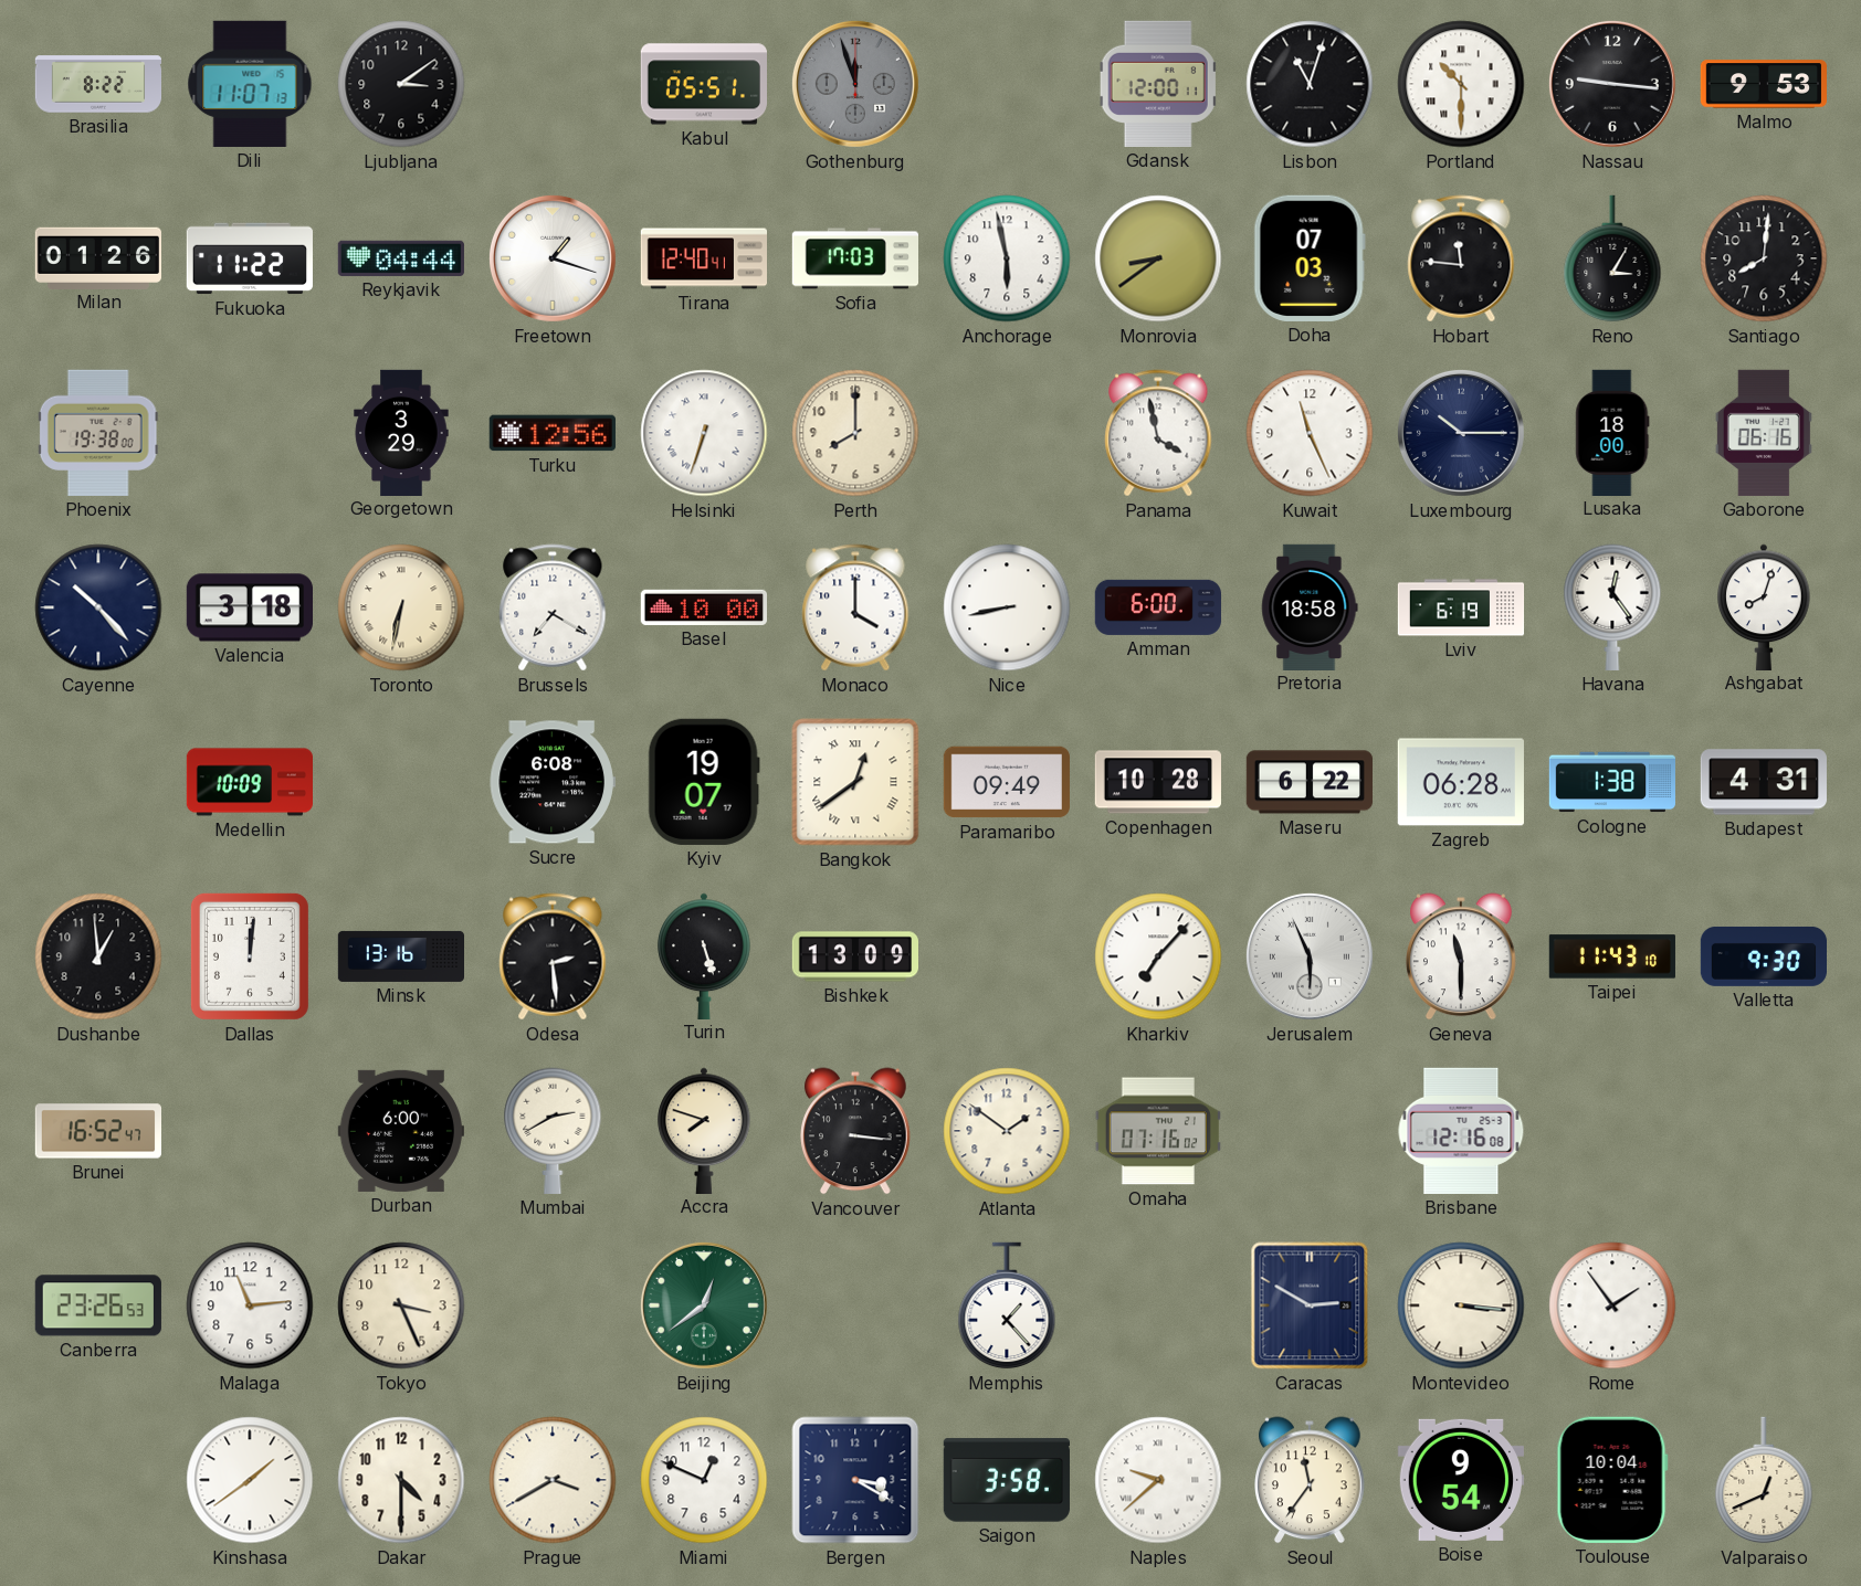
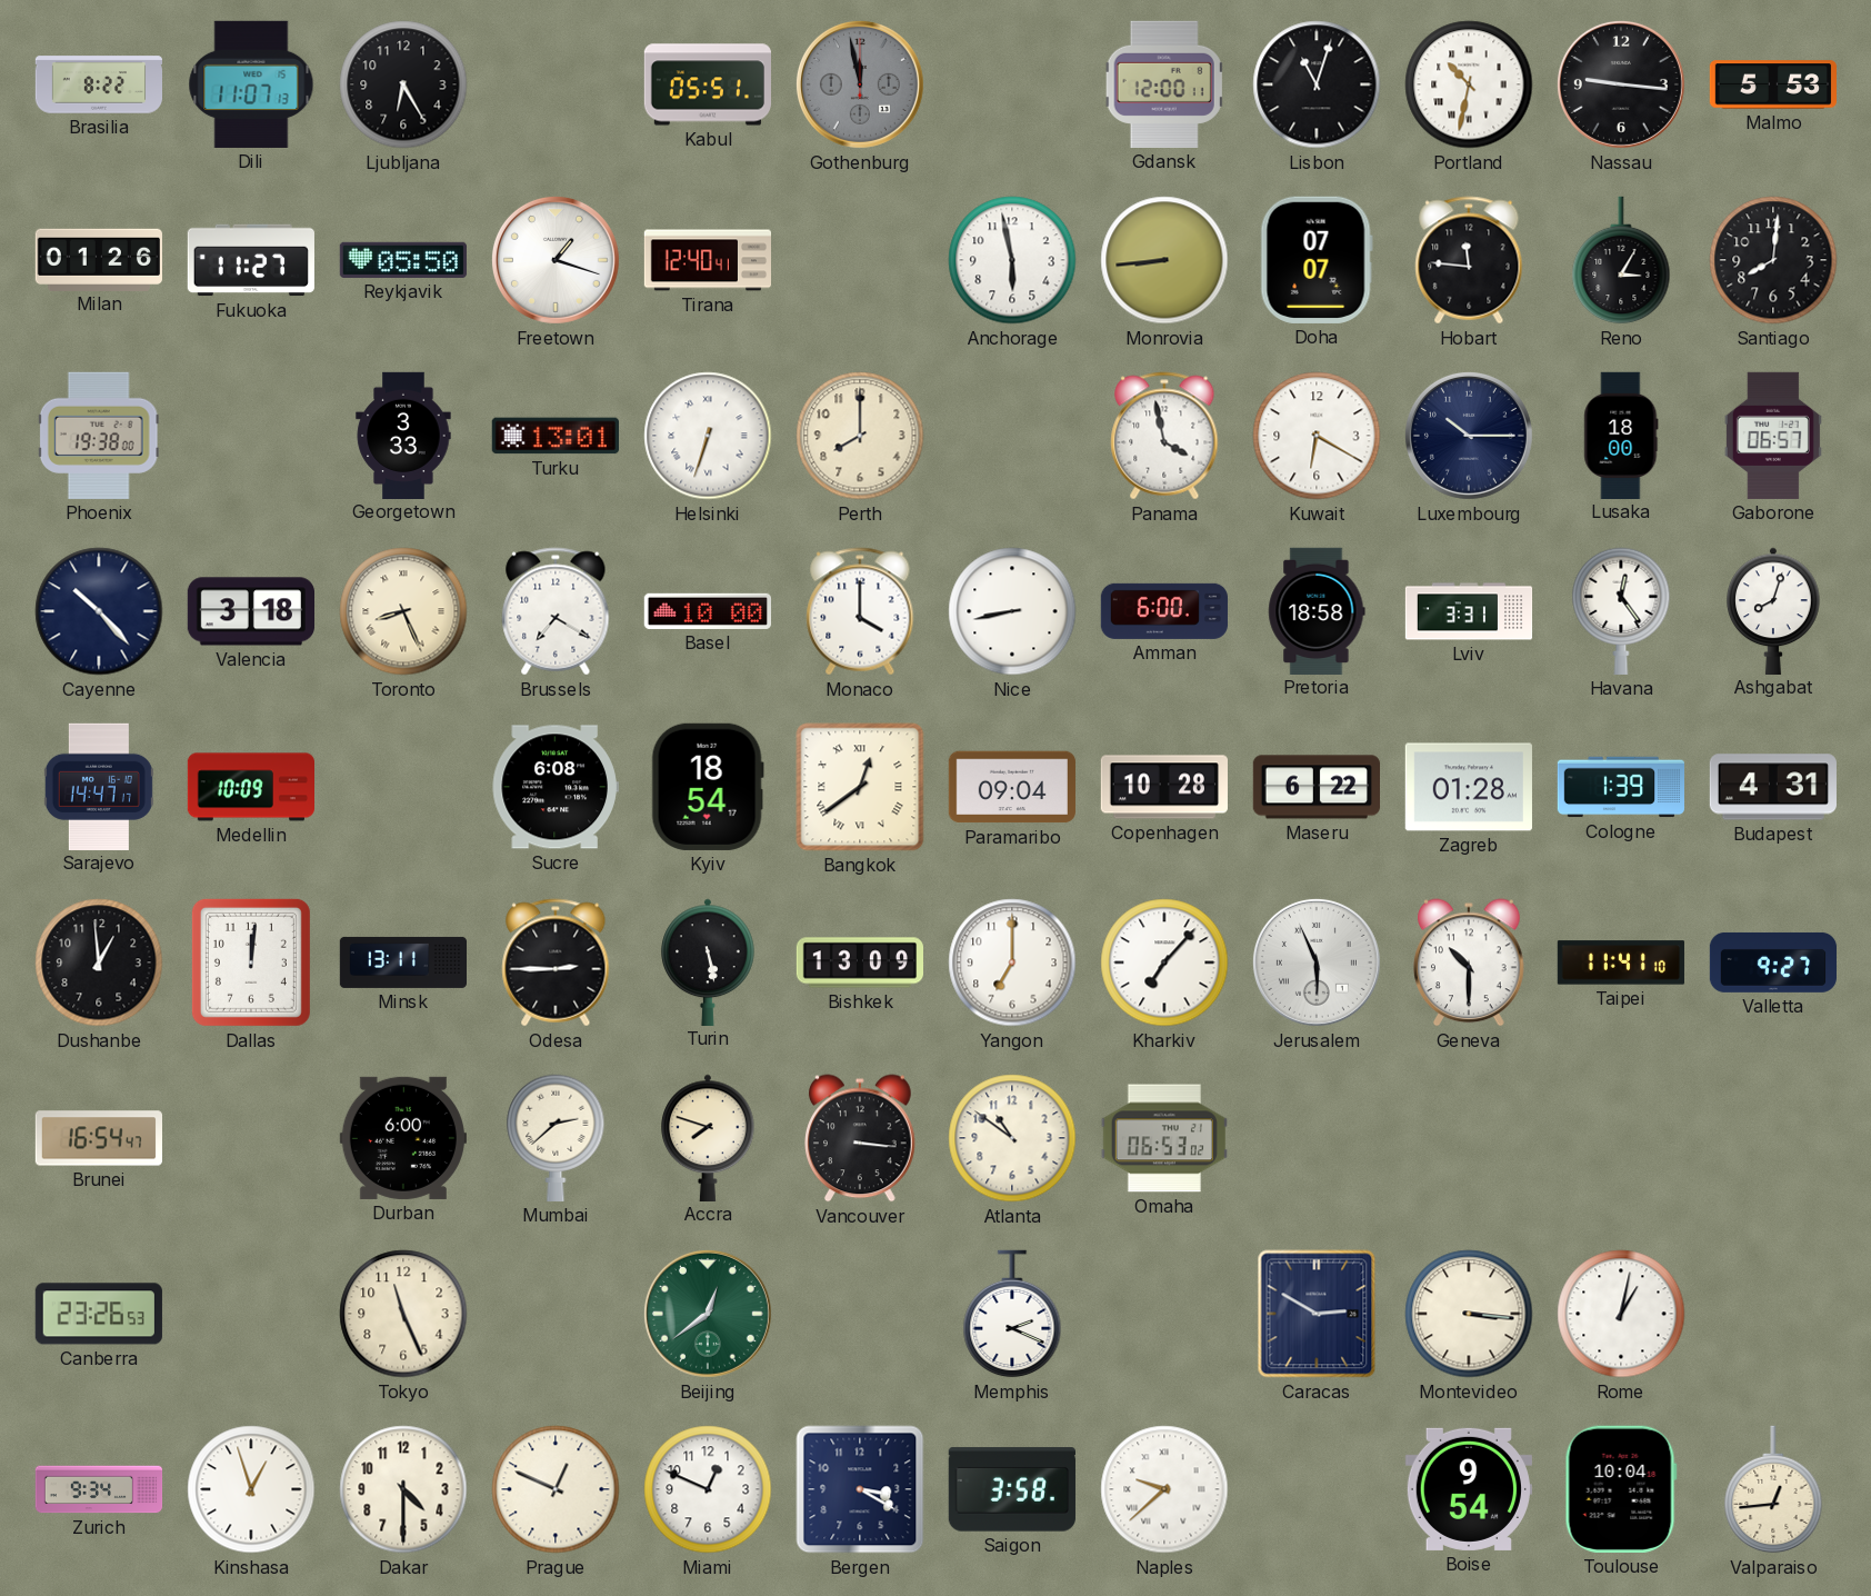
Ljubljana: 3:09 -> 6:25
Gothenburg: 11:57 -> 11:58
Portland: 10:30 -> 10:32
Malmo: 9:53 -> 5:53
Fukuoka: 11:22 -> 11:27
Reykjavik: 04:44 -> 05:50
Sofia: 17:03 -> none
Monrovia: 8:39 -> 8:44
Doha: 07:03 -> 07:07
Georgetown: 3:29 -> 3:33
Turku: 12:56 -> 13:01
Kuwait: 11:26 -> 6:20
Gaborone: 06:16 -> 06:57
Toronto: 6:32 -> 8:26
Lviv: 6:19 -> 3:31
Sarajevo: none -> 14:47
Kyiv: 19:07 -> 18:54
Paramaribo: 09:49 -> 09:04
Zagreb: 06:28 -> 01:28
Cologne: 1:38 -> 1:39
Minsk: 13:16 -> 13:11
Odesa: 2:29 -> 2:45
Turin: 5:27 -> 5:28
Yangon: none -> 7:00
Geneva: 11:30 -> 10:30
Taipei: 11:43 -> 11:41
Valletta: 9:30 -> 9:27
Brunei: 16:52 -> 16:54
Mumbai: 2:40 -> 2:38
Atlanta: 1:51 -> 10:51
Omaha: 07:16 -> 06:53
Brisbane: 12:16 -> none
Malaga: 11:14 -> none
Tokyo: 3:26 -> 11:26
Memphis: 1:23 -> 2:19
Rome: 1:54 -> 1:02
Zurich: none -> 9:34
Kinshasa: 1:39 -> 12:57
Prague: 3:40 -> 12:49
Seoul: 11:36 -> none
Valparaiso: 12:41 -> 12:44
